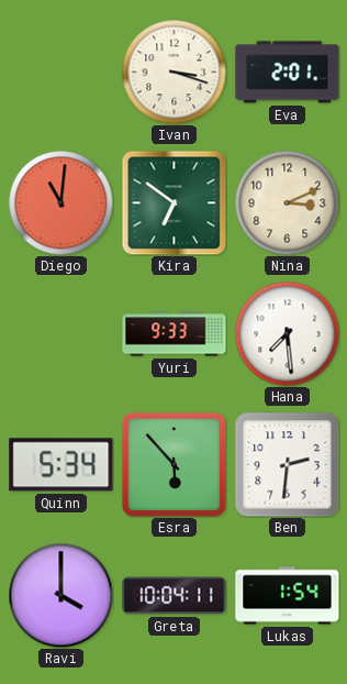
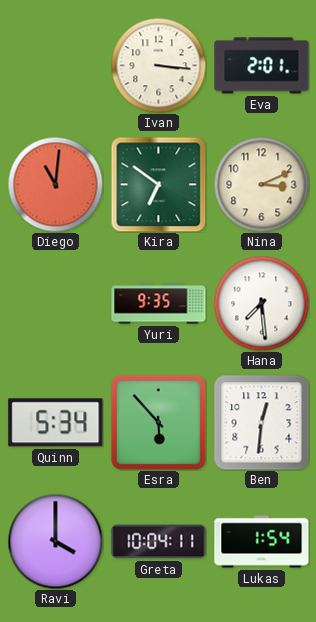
Ivan: 3:18 -> 3:16
Yuri: 9:33 -> 9:35
Ben: 2:31 -> 12:31
